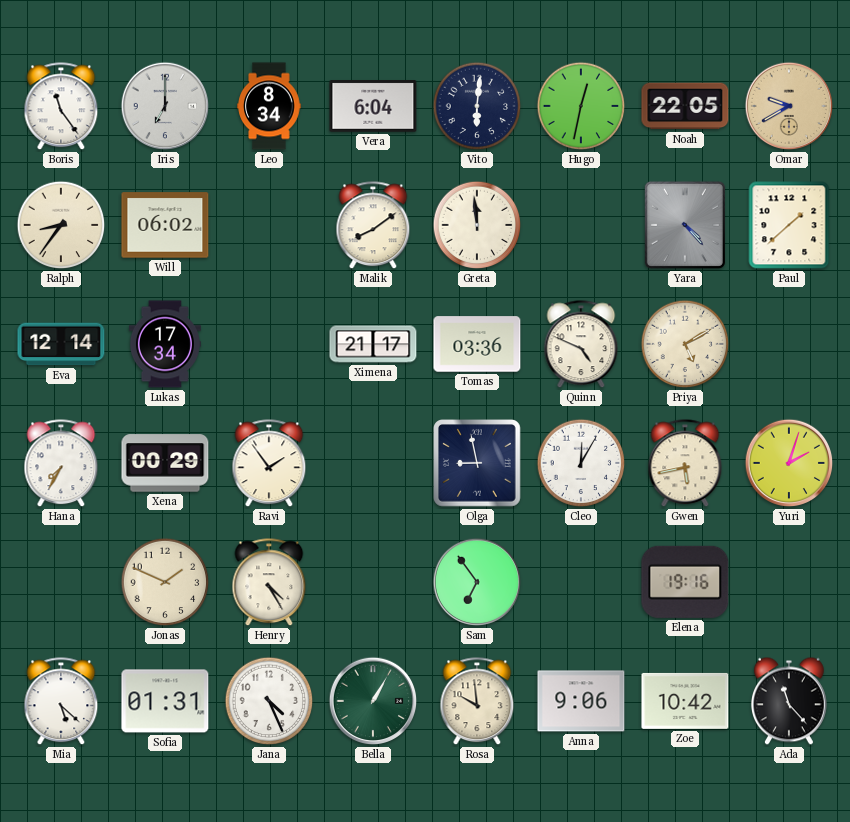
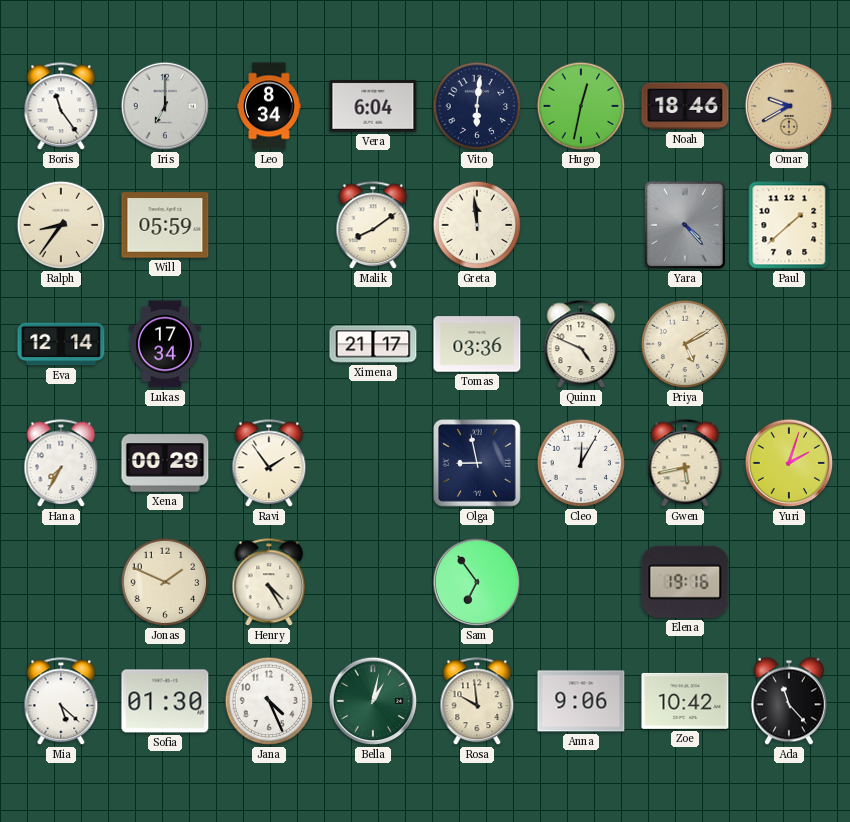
Noah: 22:05 -> 18:46
Will: 06:02 -> 05:59
Sofia: 01:31 -> 01:30
Bella: 1:05 -> 1:02
